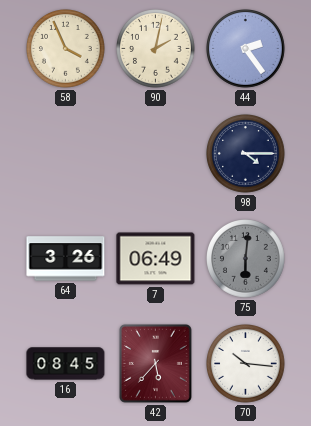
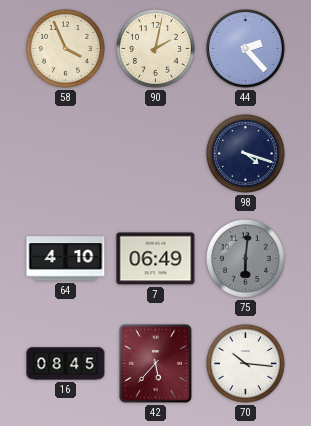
44: 2:24 -> 2:23
98: 4:15 -> 4:18
64: 3:26 -> 4:10
